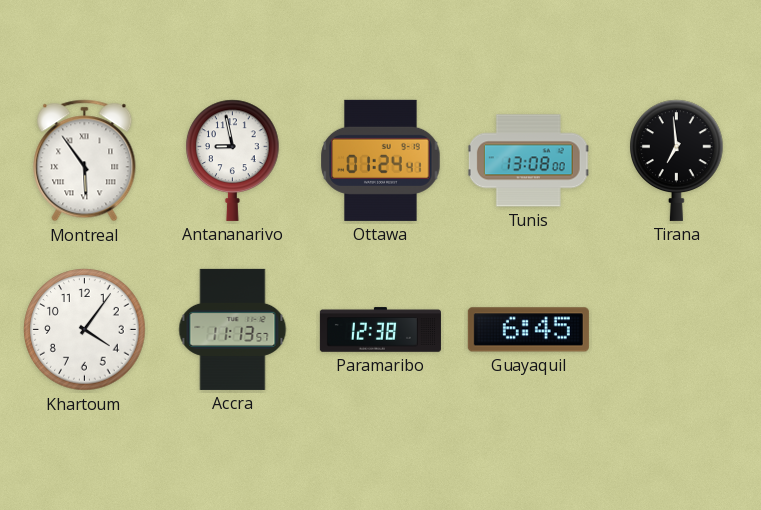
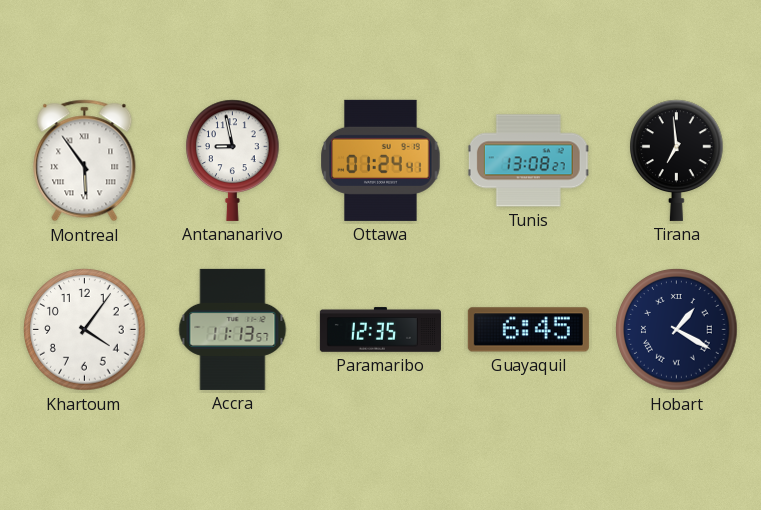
Tunis: 13:08:00 -> 13:08:27
Paramaribo: 12:38 -> 12:35
Hobart: none -> 1:20
